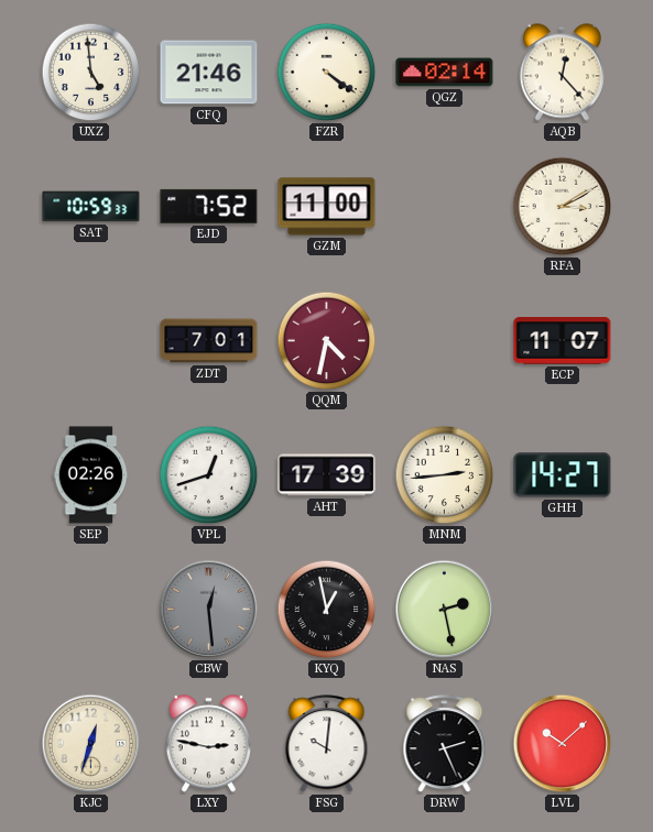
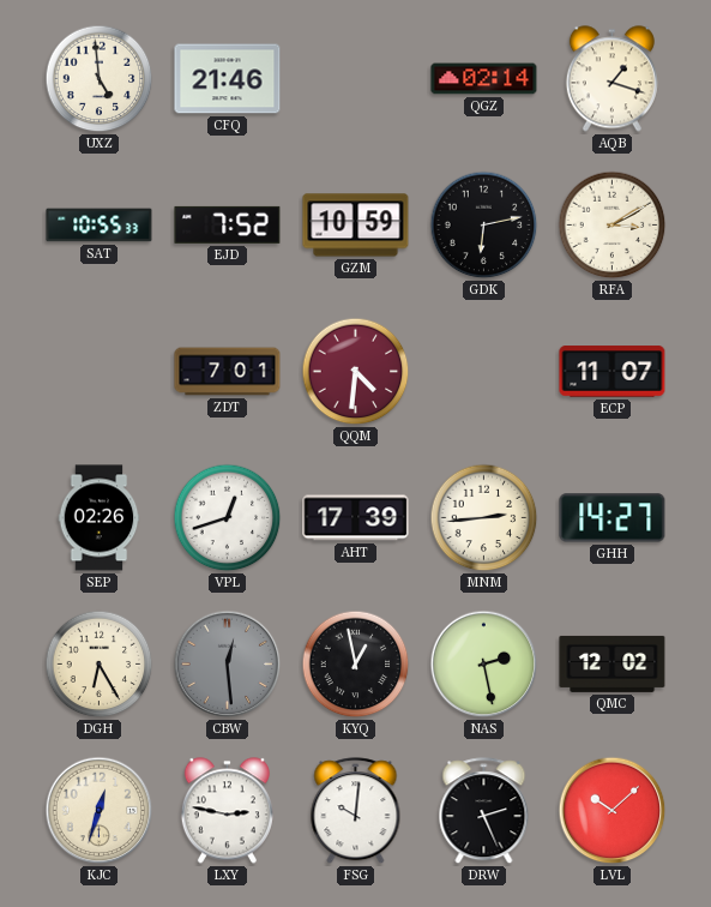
FZR: 4:21 -> none
AQB: 12:23 -> 1:18
SAT: 10:59 -> 10:55
GZM: 11:00 -> 10:59
GDK: none -> 6:13
QQM: 4:32 -> 4:31
DGH: none -> 6:25
QMC: none -> 12:02
